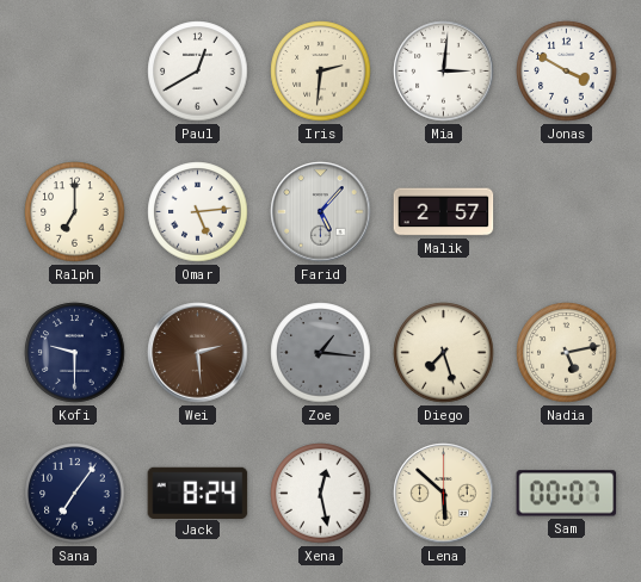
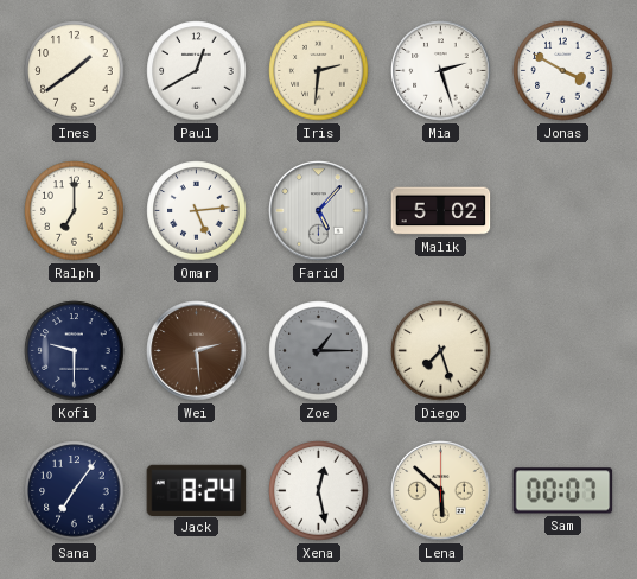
Ines: none -> 1:39
Mia: 3:01 -> 2:27
Malik: 2:57 -> 5:02
Zoe: 1:16 -> 1:15
Nadia: 5:13 -> none
